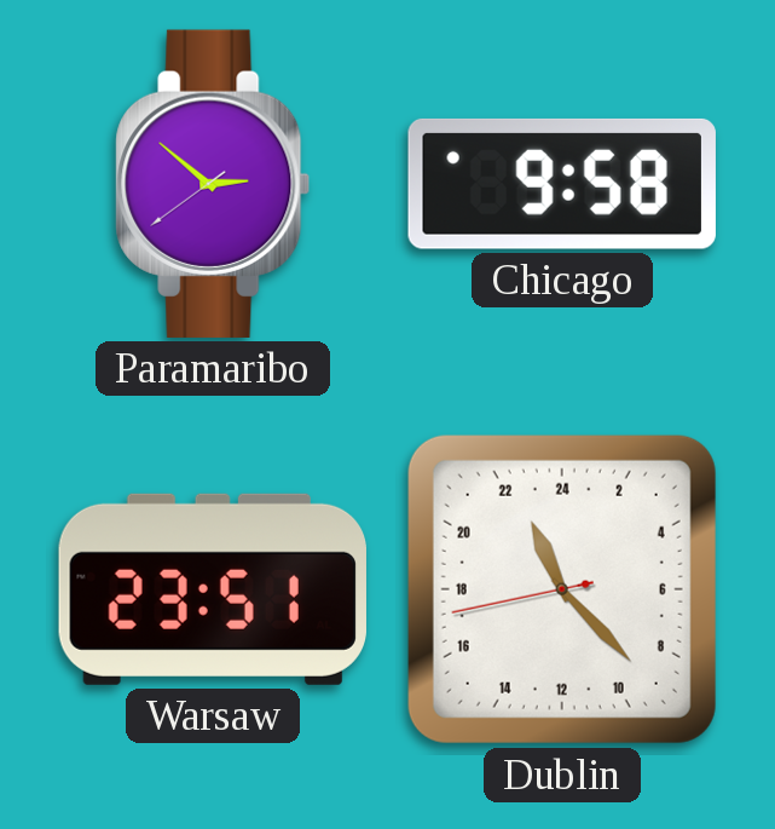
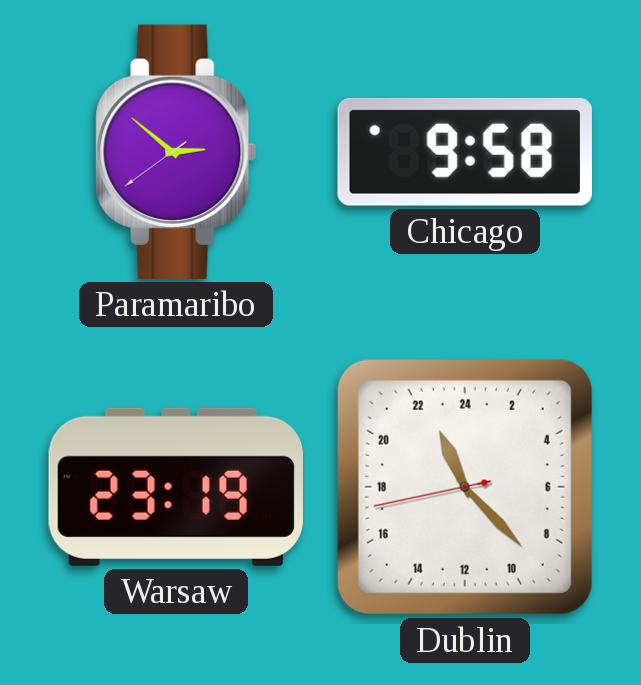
Warsaw: 23:51 -> 23:19
